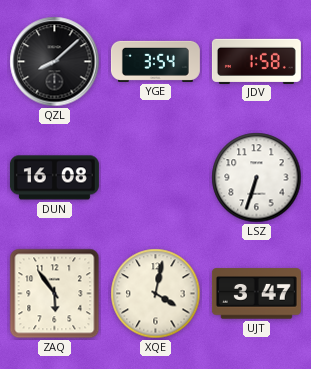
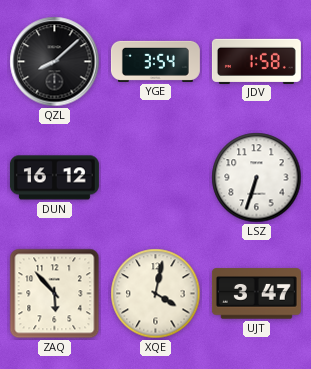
DUN: 16:08 -> 16:12
ZAQ: 5:54 -> 5:53
